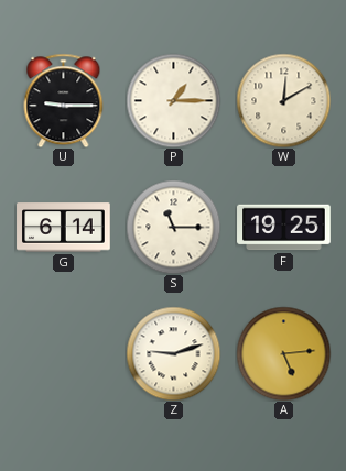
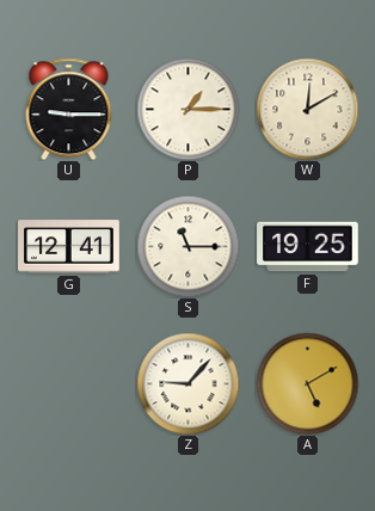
G: 6:14 -> 12:41
Z: 9:12 -> 9:07
A: 5:14 -> 5:10
